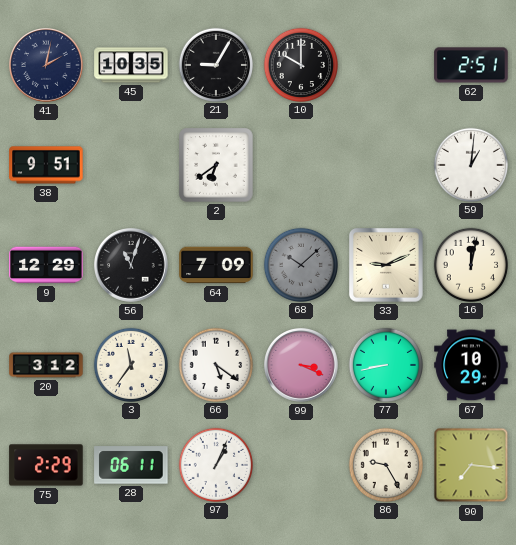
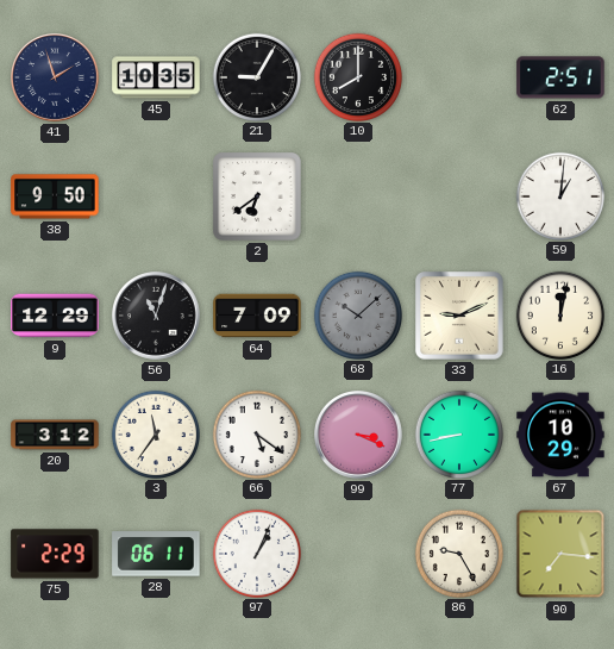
41: 2:02 -> 1:57
10: 10:00 -> 8:00
38: 9:51 -> 9:50
